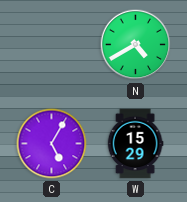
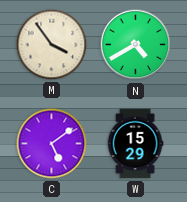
M: none -> 3:54
C: 5:05 -> 5:09
